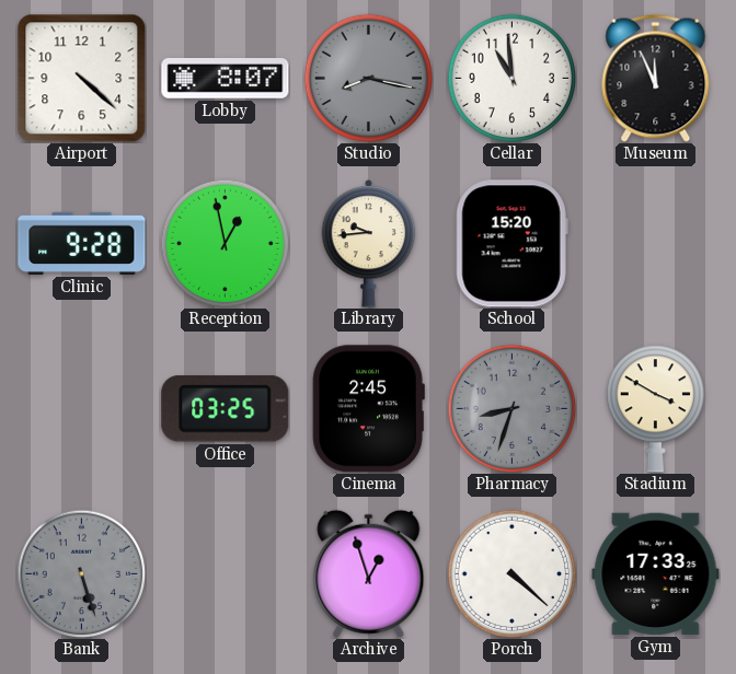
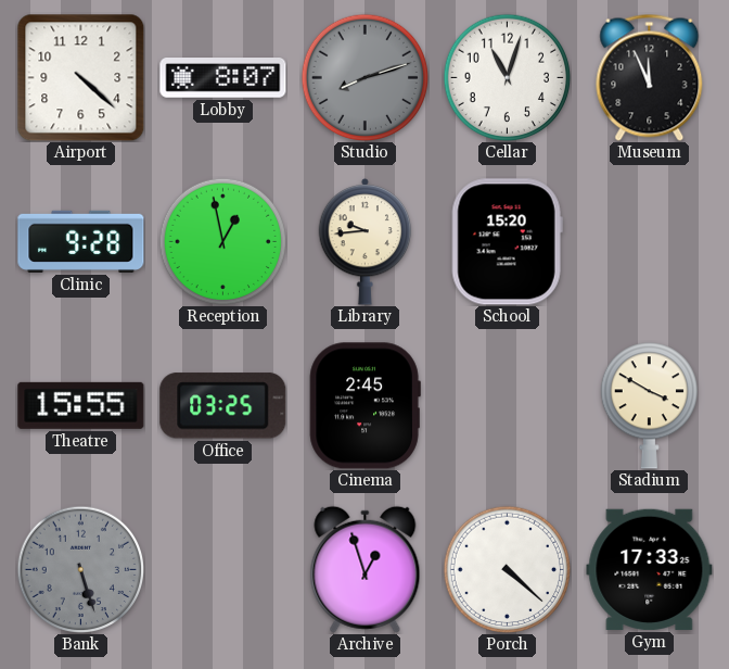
Studio: 8:17 -> 8:12
Cellar: 10:59 -> 11:03
Theatre: none -> 15:55
Pharmacy: 8:33 -> none
